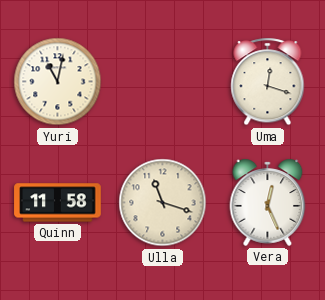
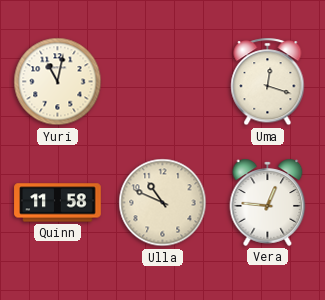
Ulla: 11:18 -> 10:49
Vera: 12:26 -> 12:46
